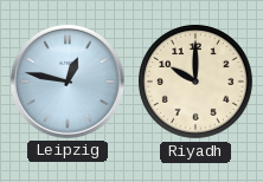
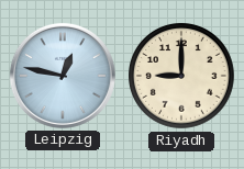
Riyadh: 10:00 -> 9:00
